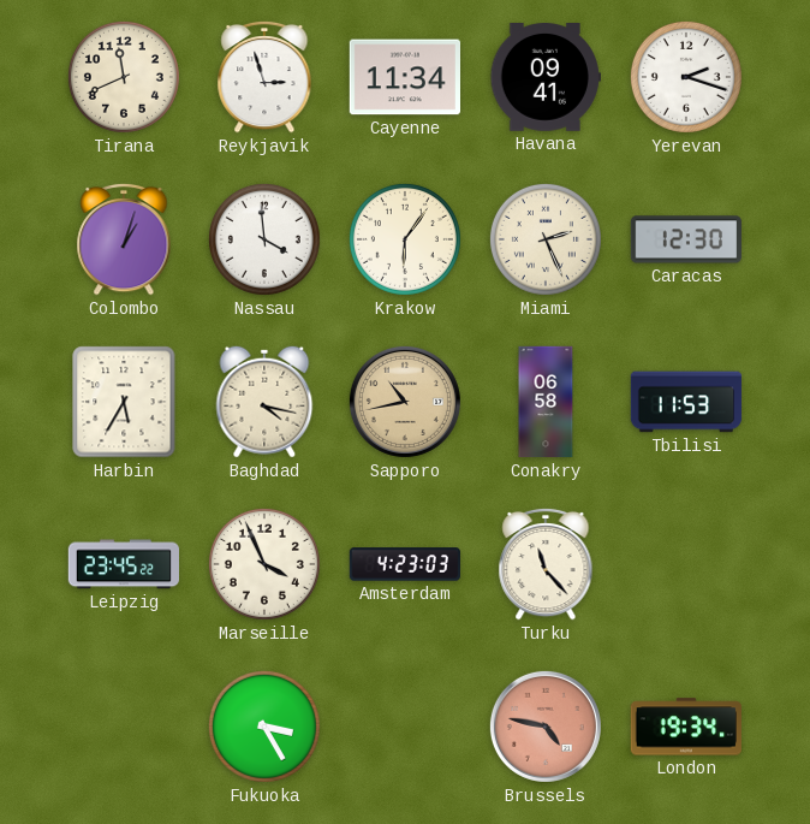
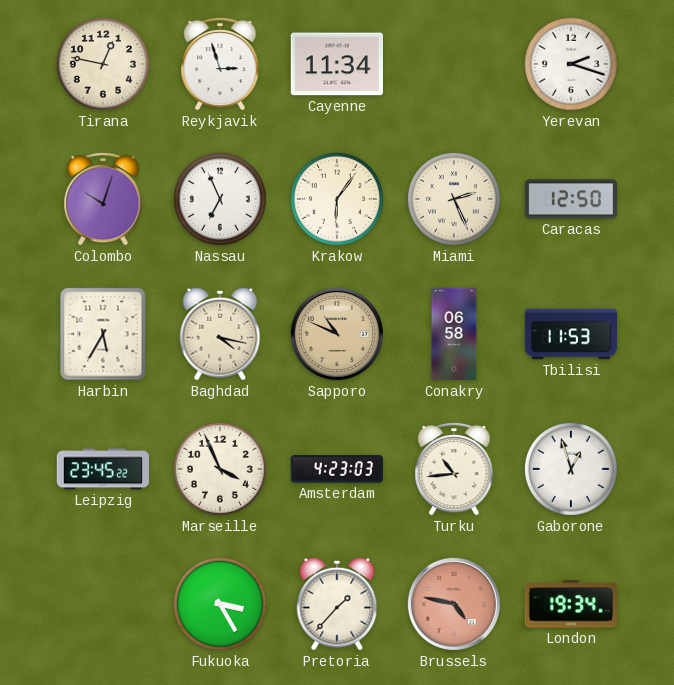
Tirana: 11:41 -> 12:47
Havana: 09:41 -> none
Colombo: 1:03 -> 10:03
Nassau: 3:59 -> 6:56
Caracas: 12:30 -> 12:50
Sapporo: 10:43 -> 10:49
Turku: 11:23 -> 10:44
Gaborone: none -> 12:57
Pretoria: none -> 1:37
